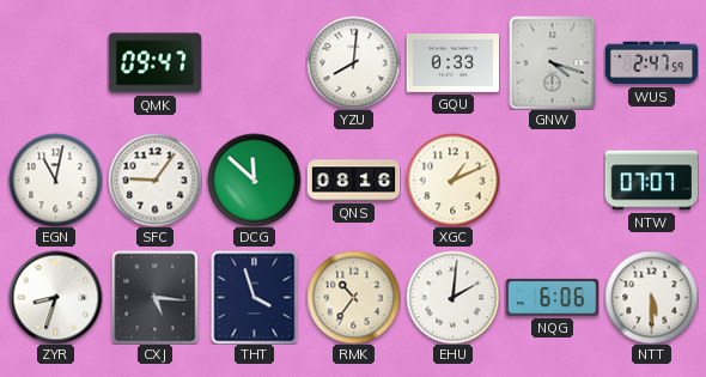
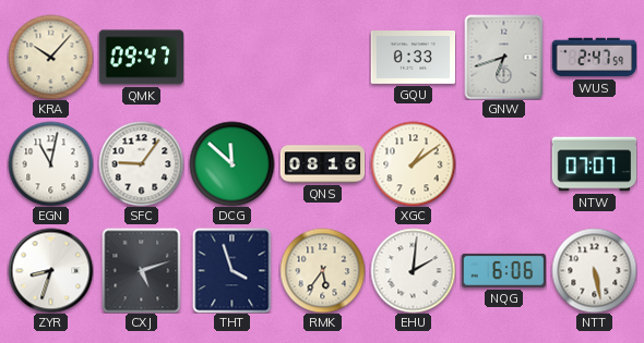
KRA: none -> 10:07
YZU: 8:01 -> none
GNW: 4:18 -> 6:42
XGC: 1:11 -> 1:09
CXJ: 5:16 -> 5:12
RMK: 10:36 -> 5:36
NTT: 5:30 -> 5:28
